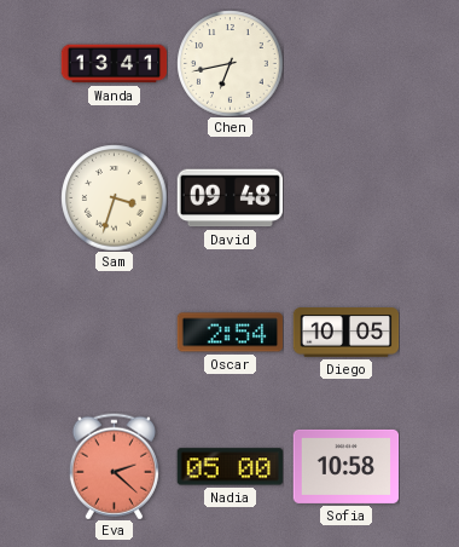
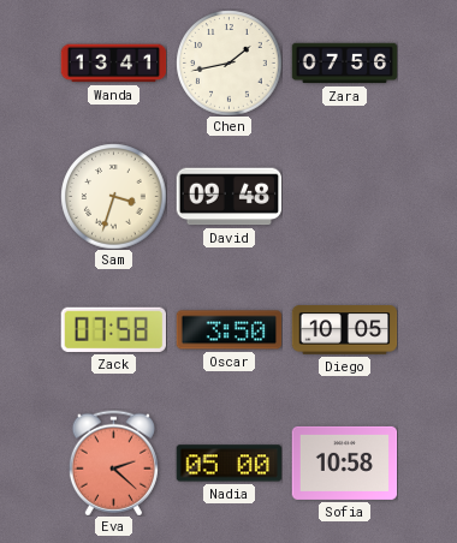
Chen: 6:43 -> 1:43
Zara: none -> 07:56
Zack: none -> 07:58
Oscar: 2:54 -> 3:50
